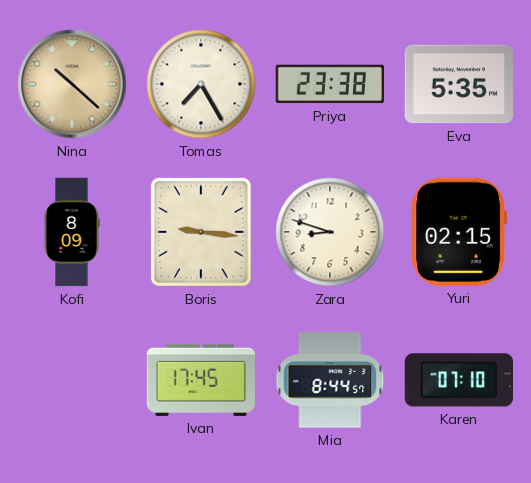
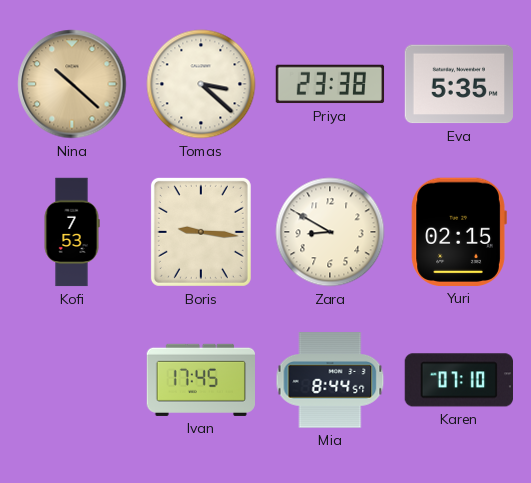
Tomas: 7:25 -> 3:22
Kofi: 8:09 -> 7:53
Zara: 8:48 -> 8:50
